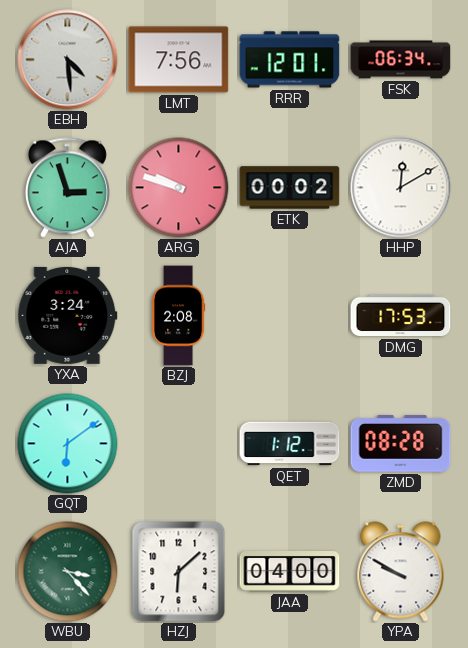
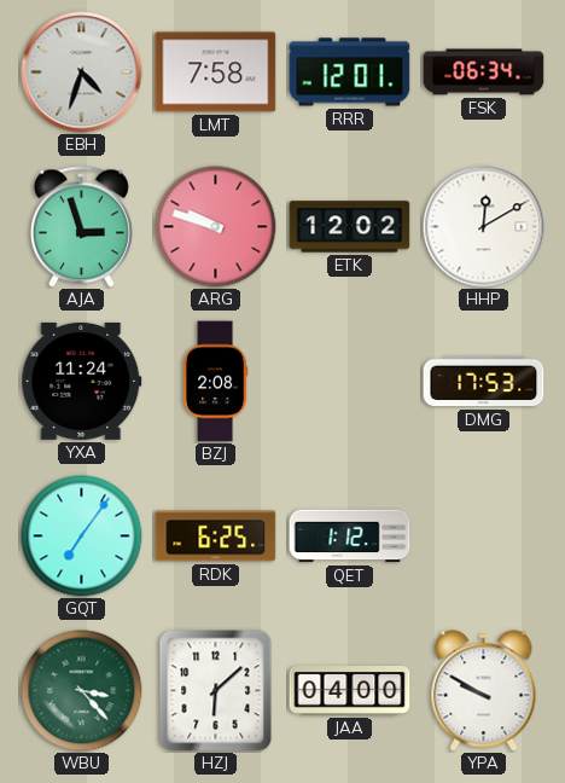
EBH: 4:29 -> 4:33
LMT: 7:56 -> 7:58
ETK: 00:02 -> 12:02
YXA: 3:24 -> 11:24
GQT: 6:09 -> 7:06
RDK: none -> 6:25
ZMD: 08:28 -> none
